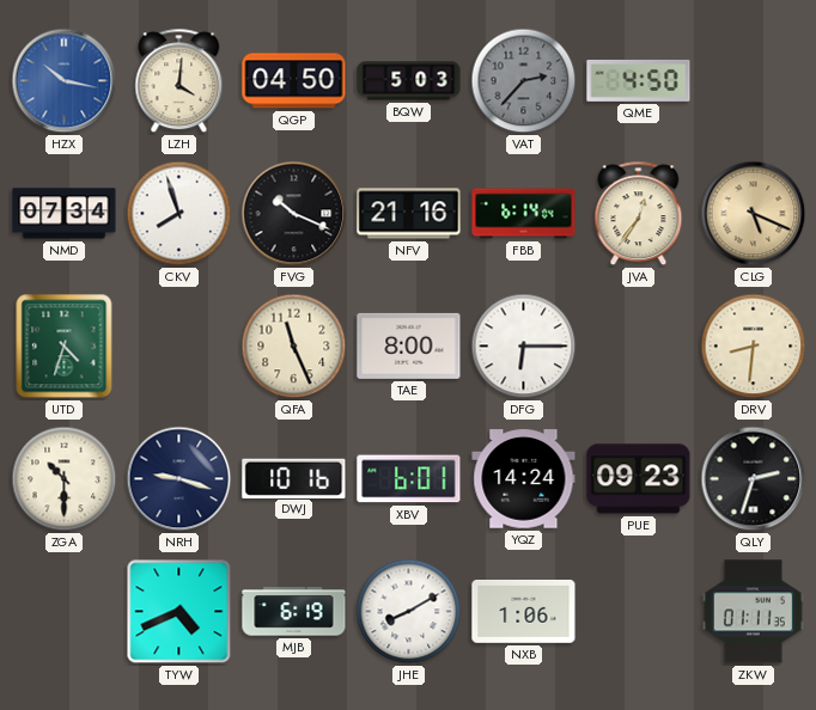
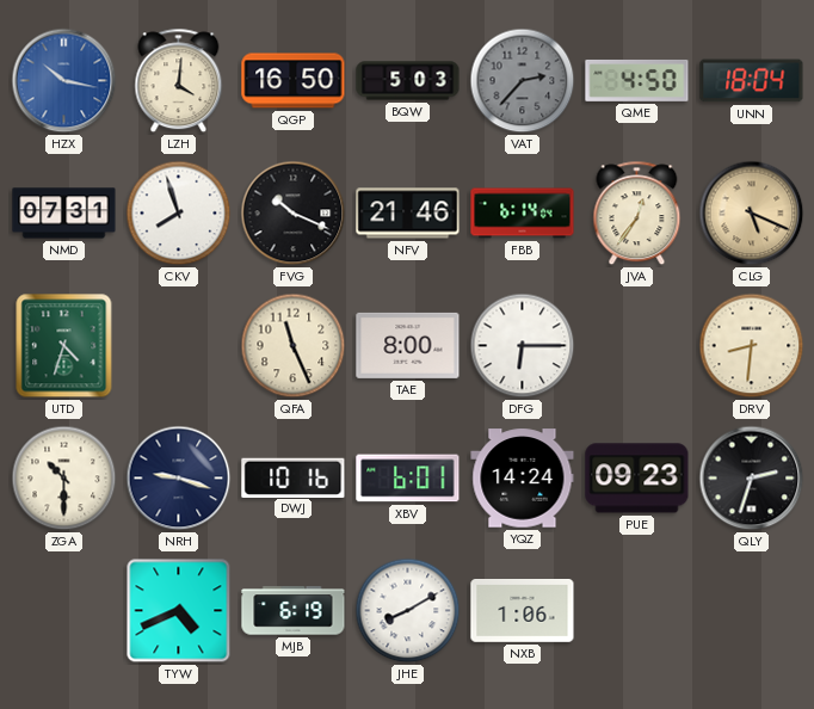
QGP: 04:50 -> 16:50
UNN: none -> 18:04
NMD: 07:34 -> 07:31
NFV: 21:16 -> 21:46
ZKW: 01:11 -> none
